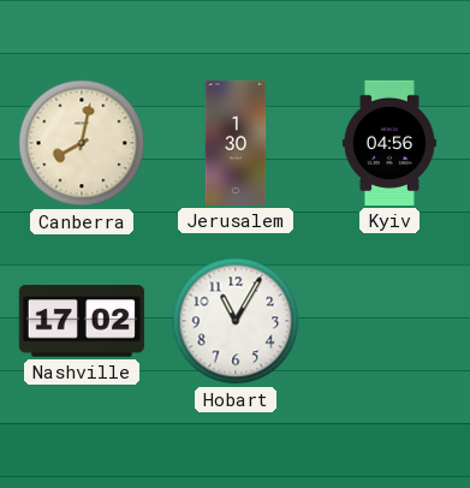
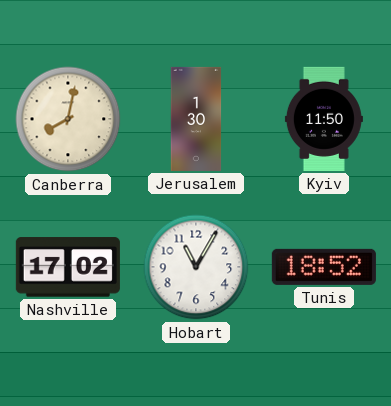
Kyiv: 04:56 -> 11:50
Tunis: none -> 18:52
